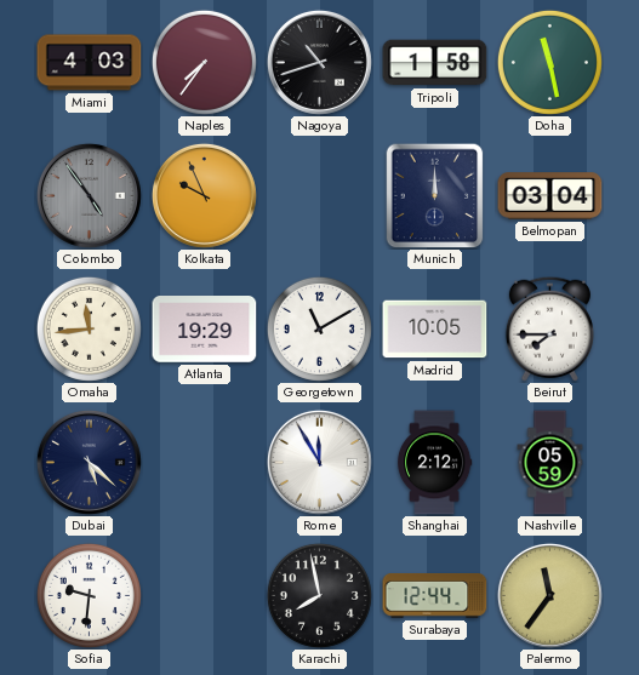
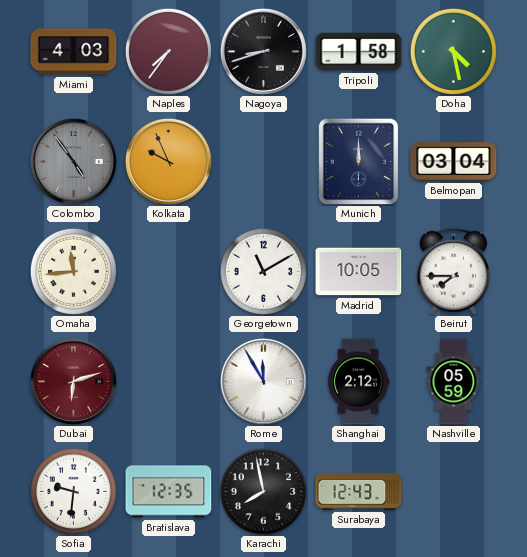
Nagoya: 10:42 -> 8:42
Doha: 11:28 -> 4:28
Atlanta: 19:29 -> none
Dubai: 5:22 -> 6:12
Dubai dial: navy -> burgundy
Bratislava: none -> 12:35
Surabaya: 12:44 -> 12:43
Palermo: 11:36 -> none
